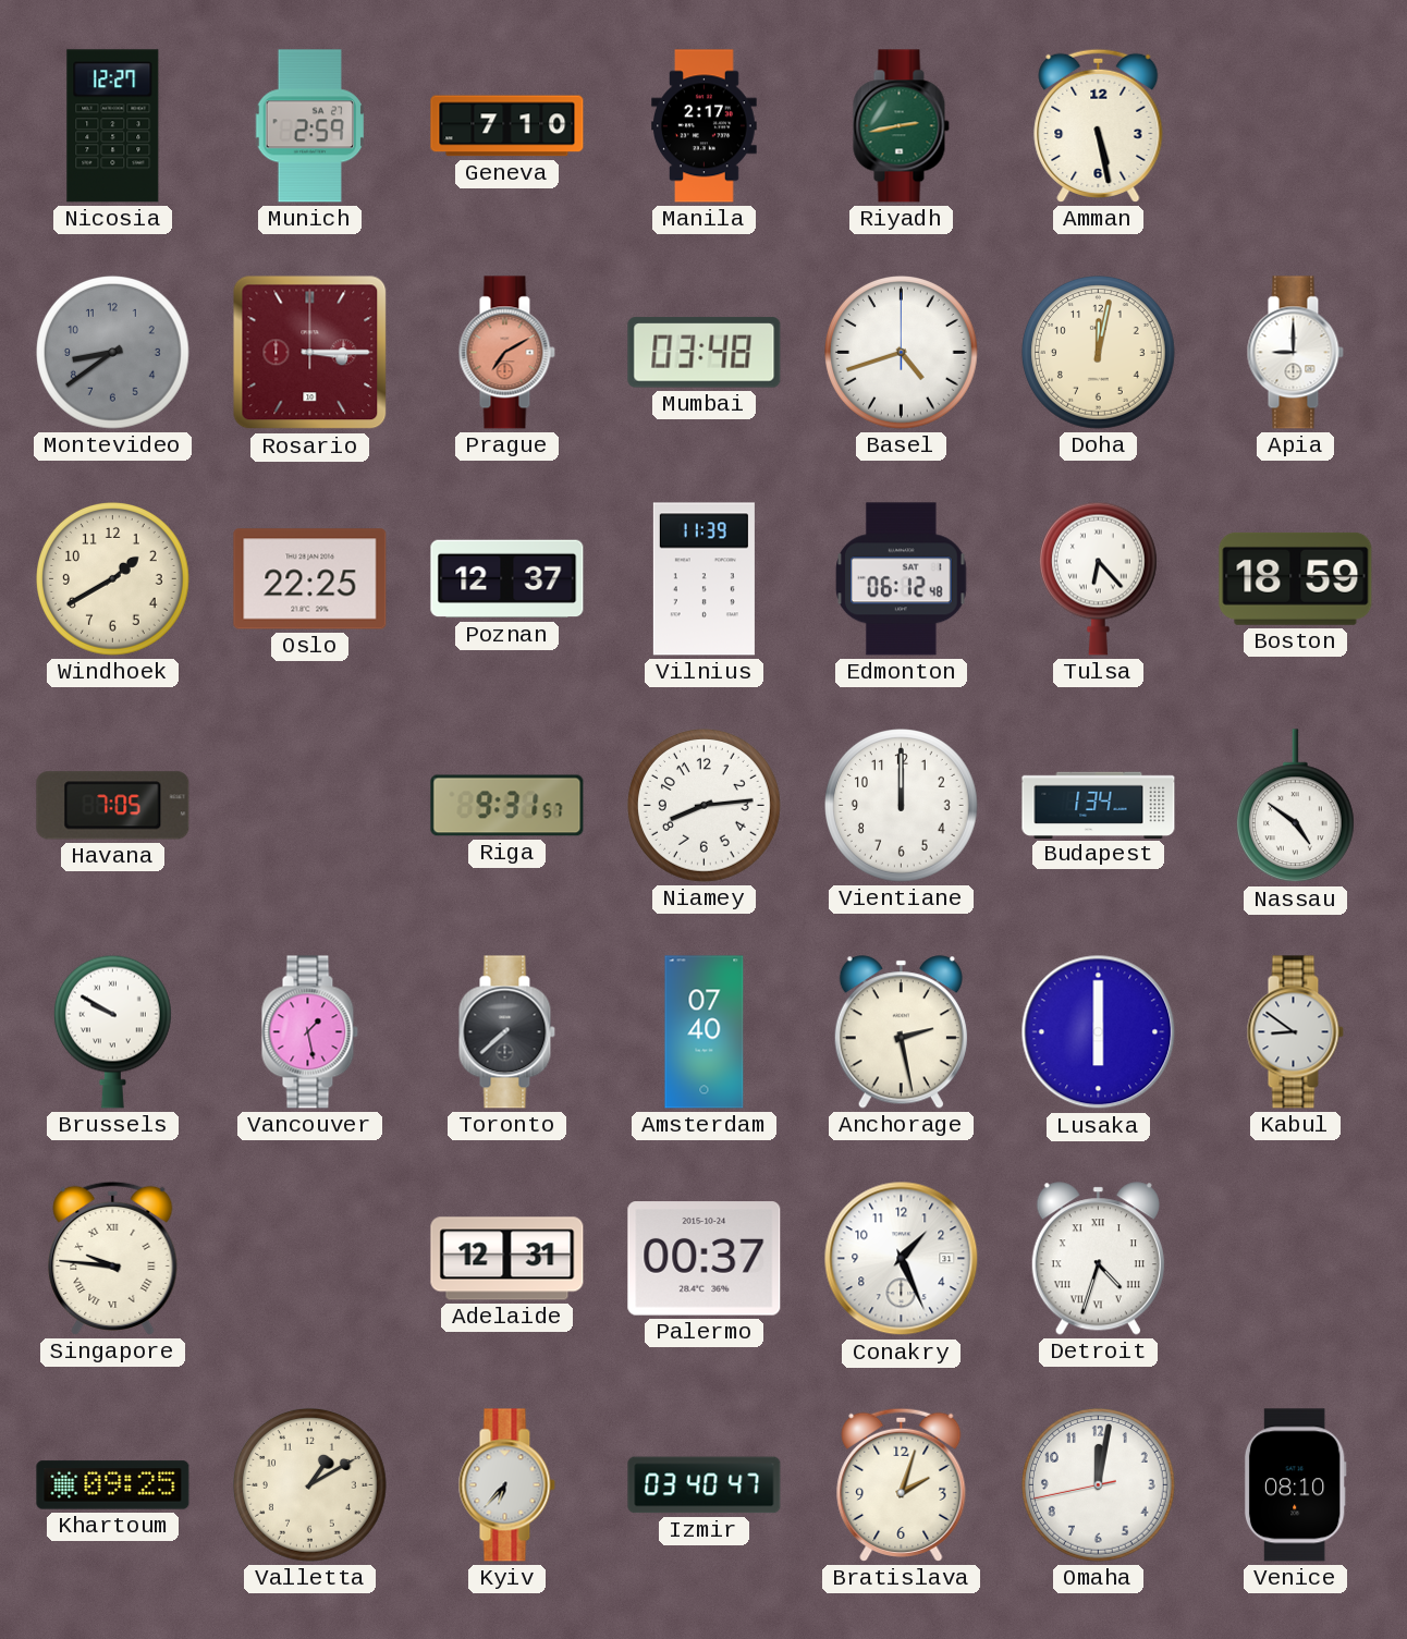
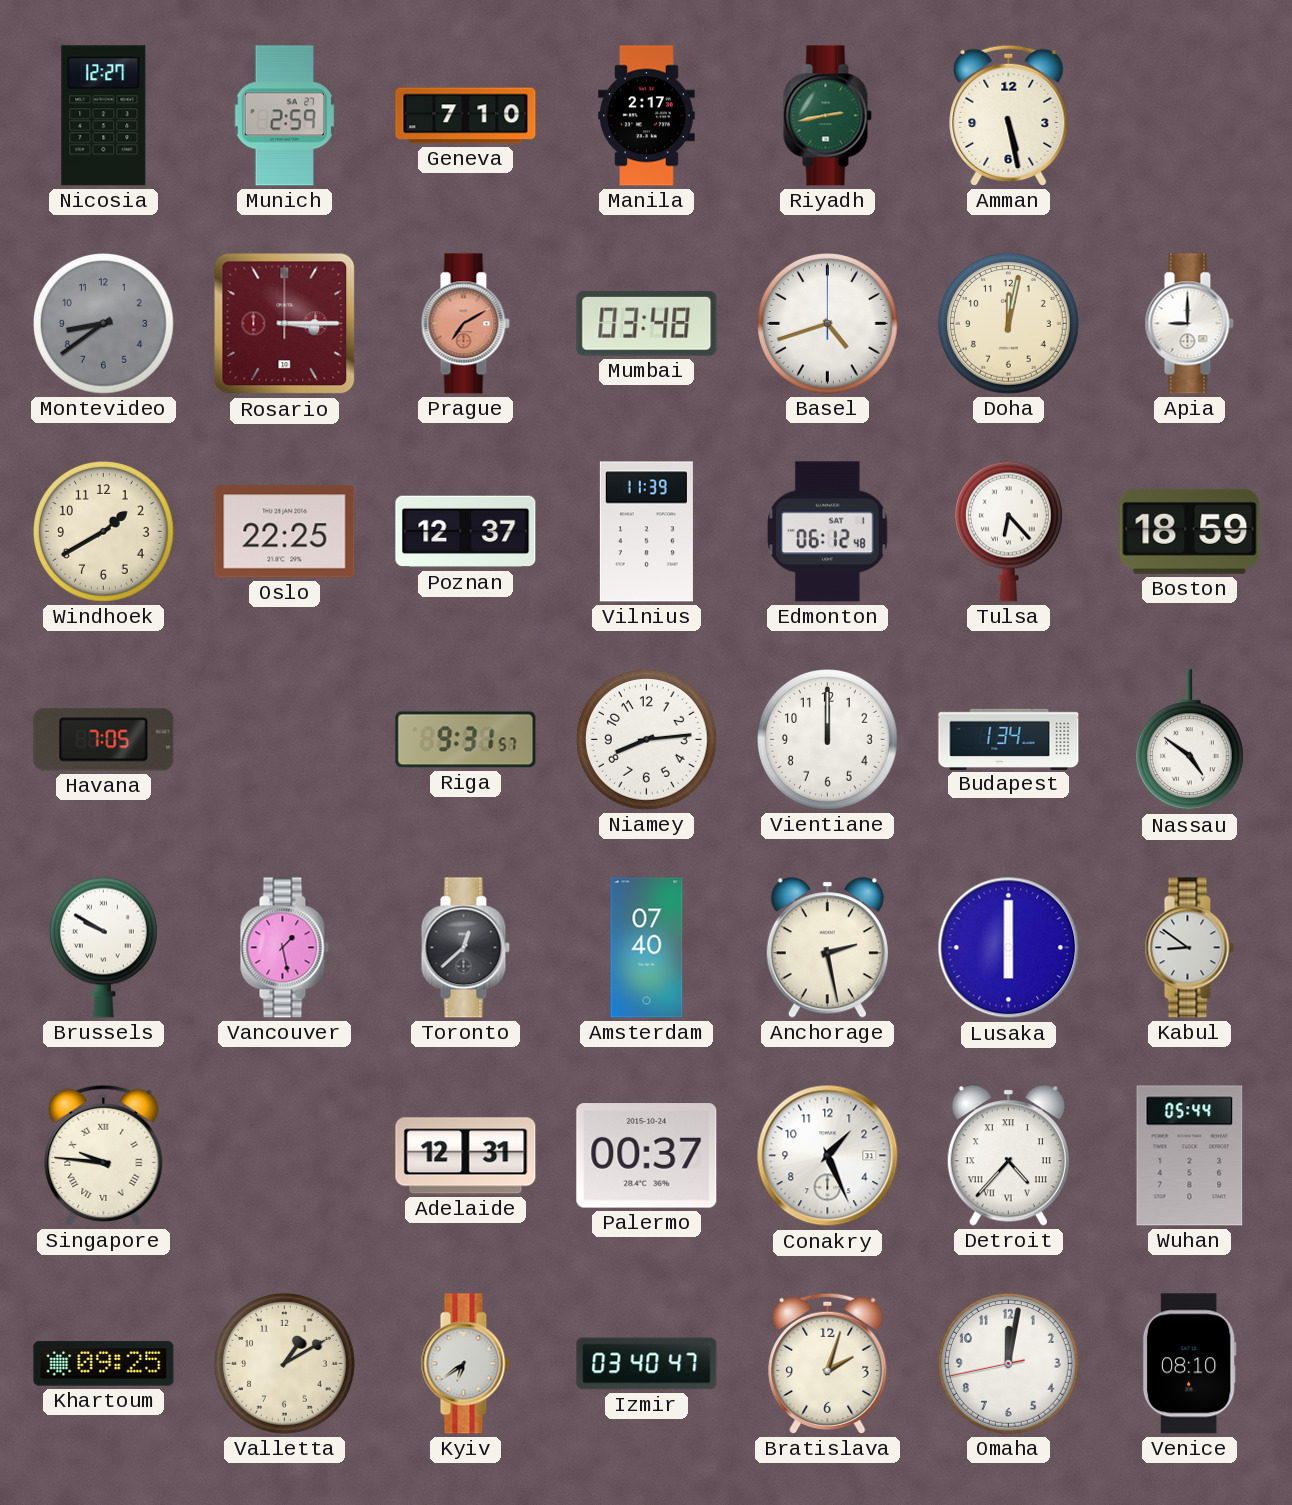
Toronto: 7:38 -> 12:38
Detroit: 4:33 -> 4:37
Wuhan: none -> 05:44
Kyiv: 6:37 -> 6:39
